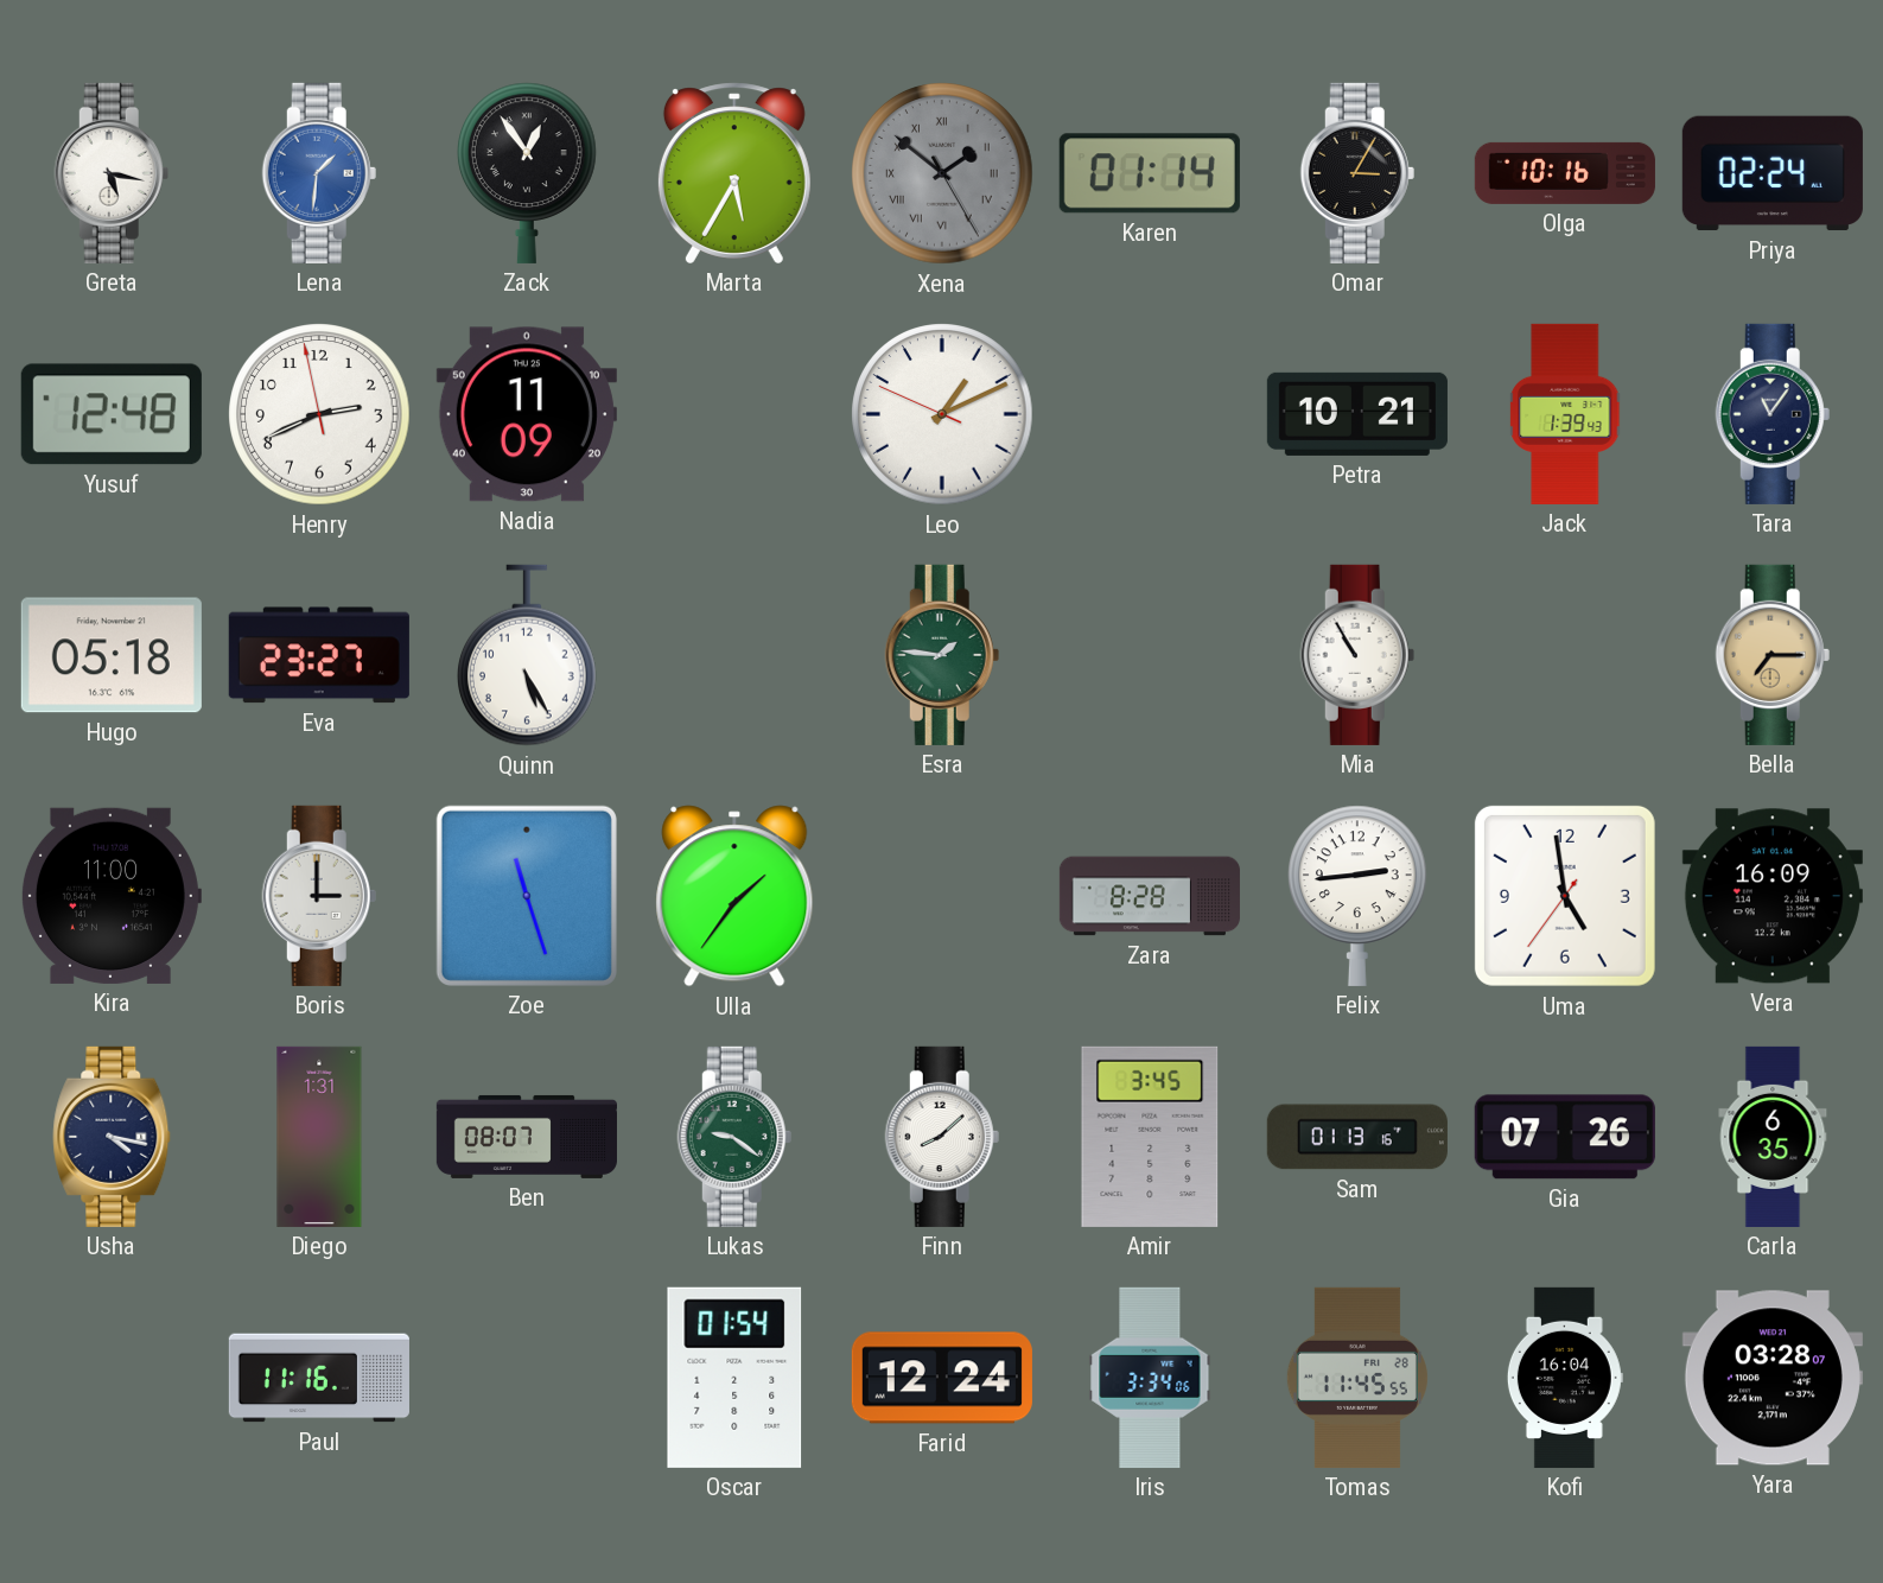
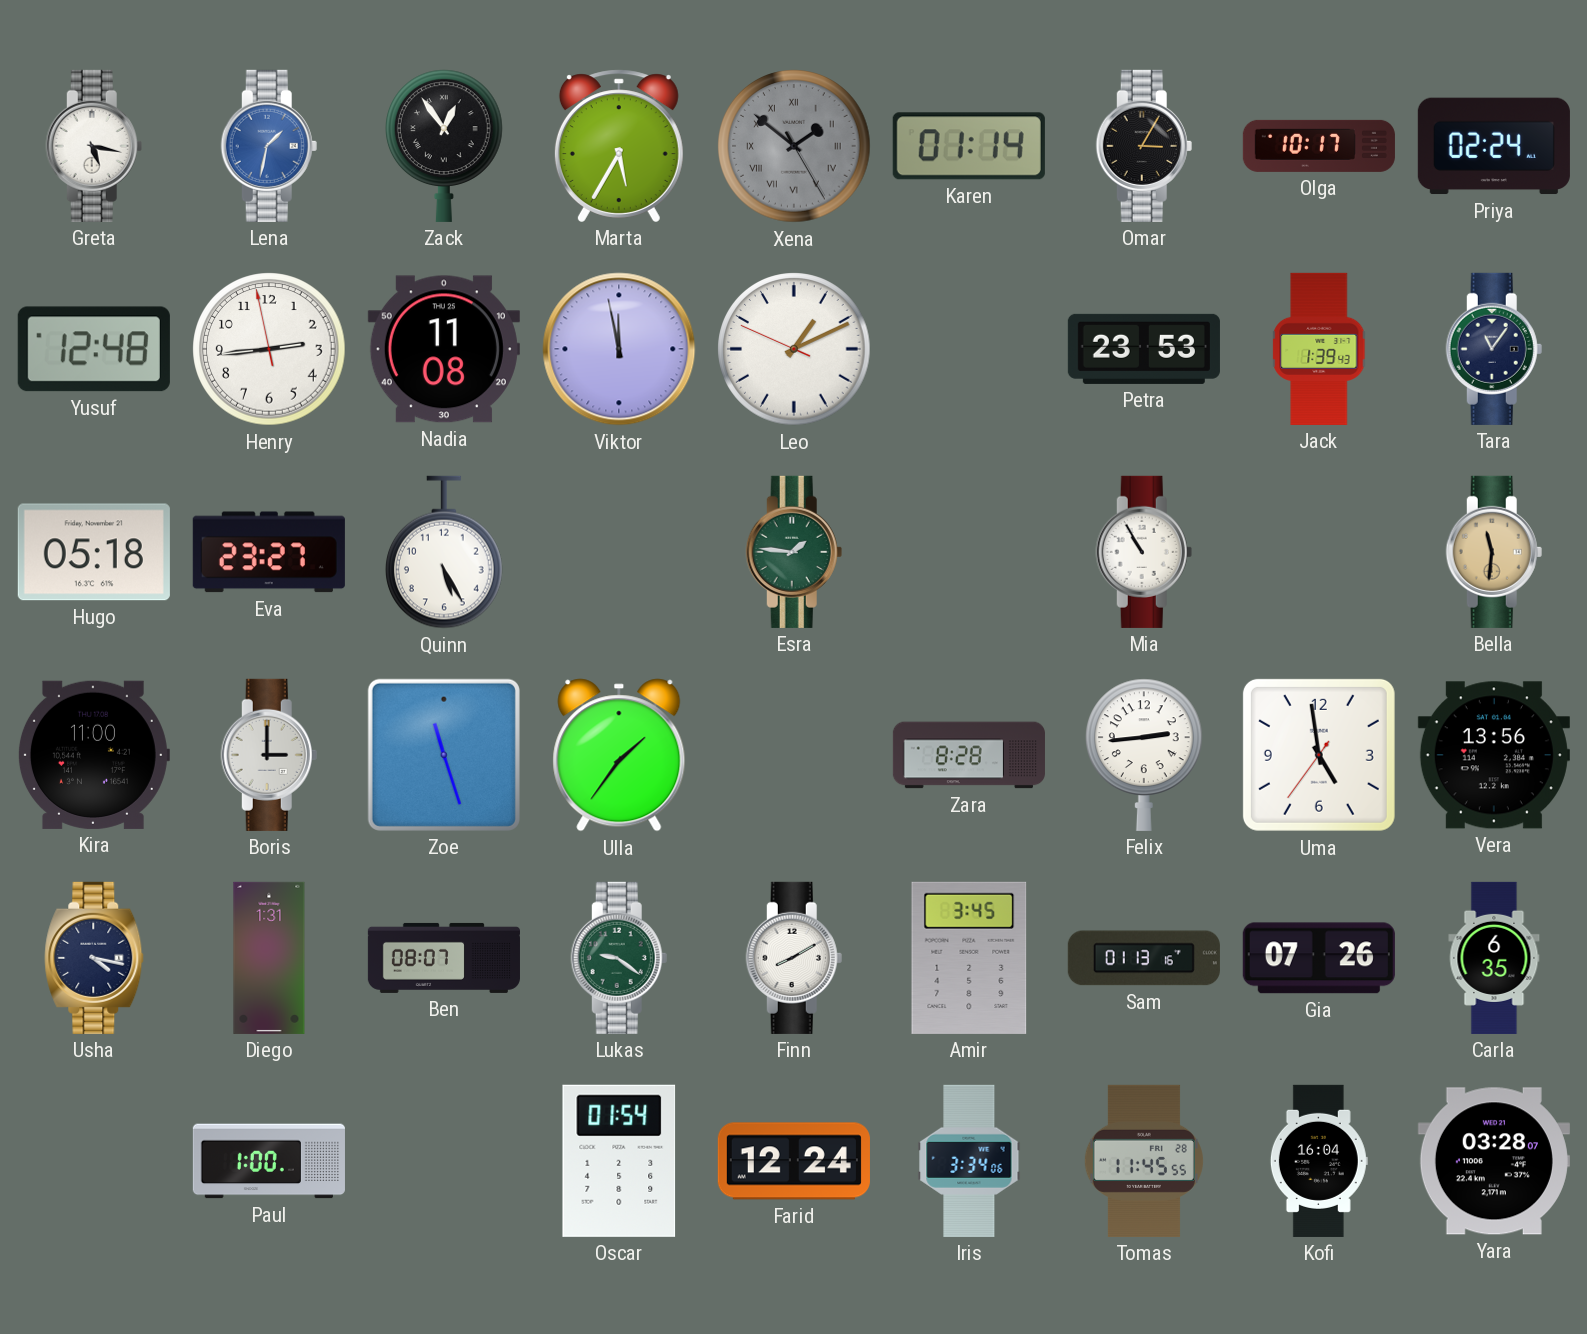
Lena: 1:31 -> 1:32
Olga: 10:16 -> 10:17
Henry: 2:40 -> 2:43
Nadia: 11:09 -> 11:08
Viktor: none -> 11:58
Petra: 10:21 -> 23:53
Bella: 7:15 -> 11:31
Vera: 16:09 -> 13:56
Finn: 8:08 -> 8:10
Paul: 11:16 -> 1:00
